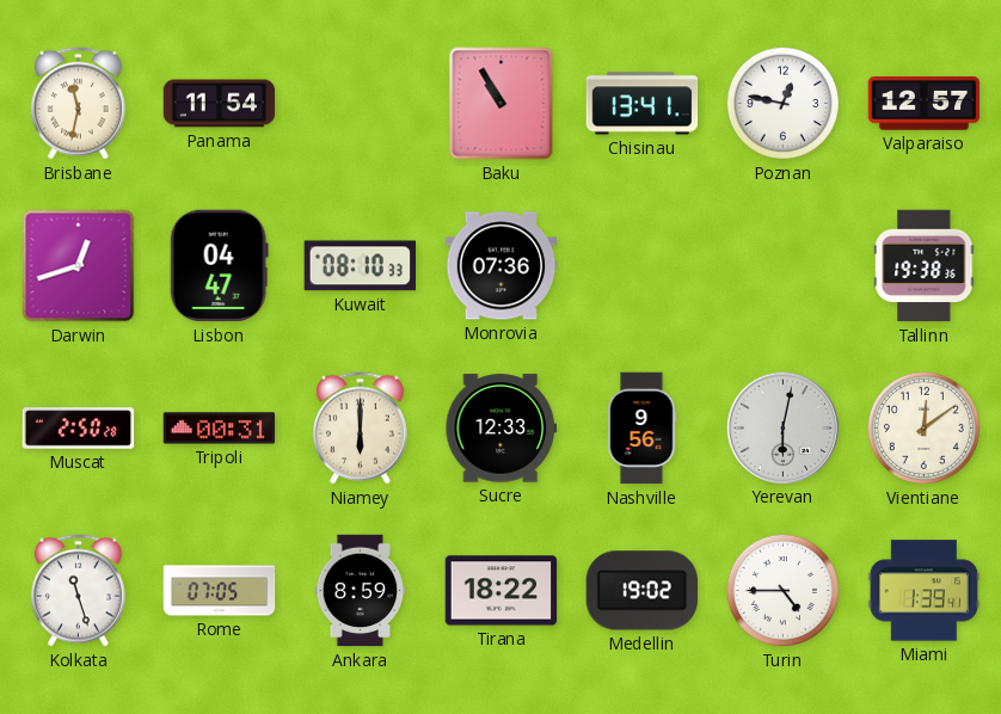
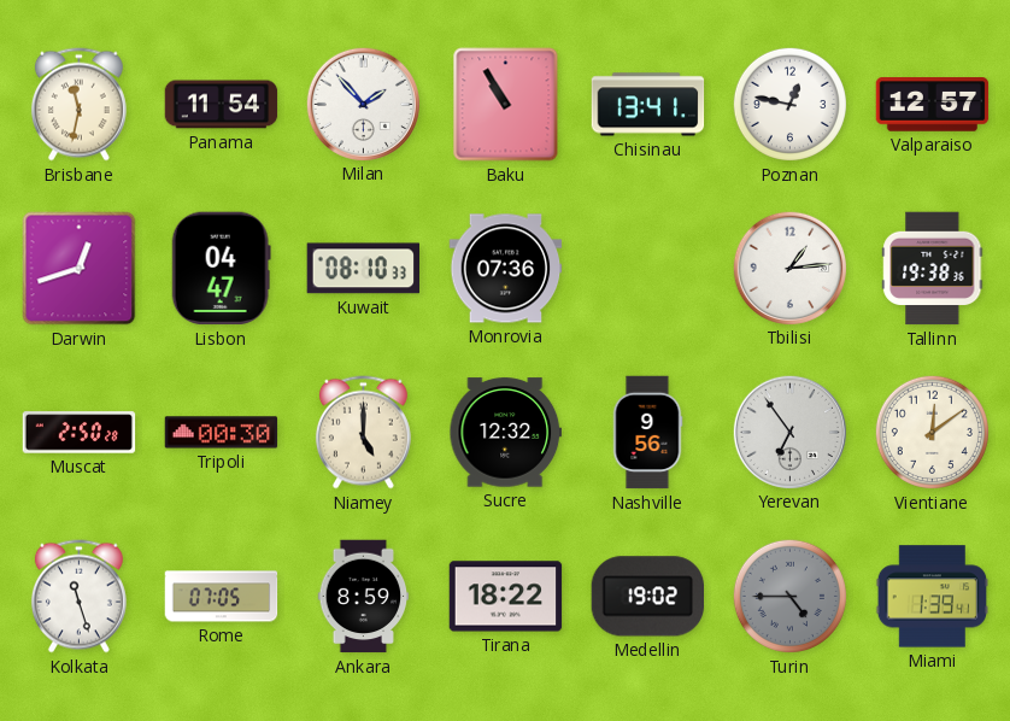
Milan: none -> 1:53
Tbilisi: none -> 1:14
Tripoli: 00:31 -> 00:30
Niamey: 6:00 -> 5:00
Sucre: 12:33 -> 12:32
Yerevan: 6:02 -> 6:54
Turin dial: white -> grey
